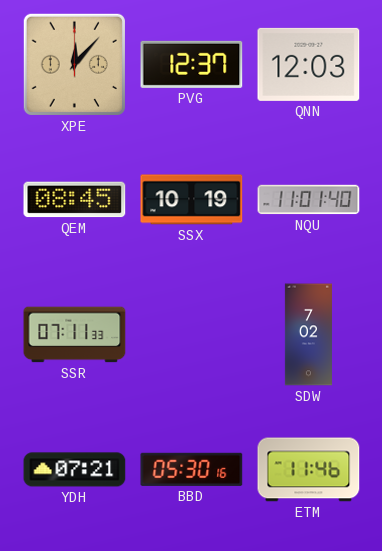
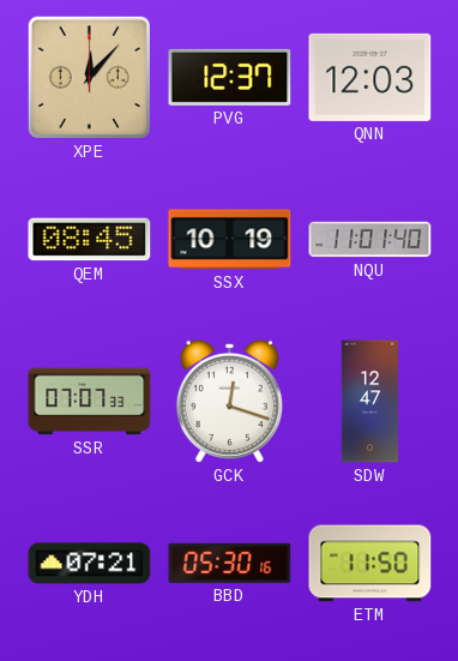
SSR: 07:11 -> 07:07
GCK: none -> 12:18
SDW: 7:02 -> 12:47
ETM: 11:46 -> 11:50
